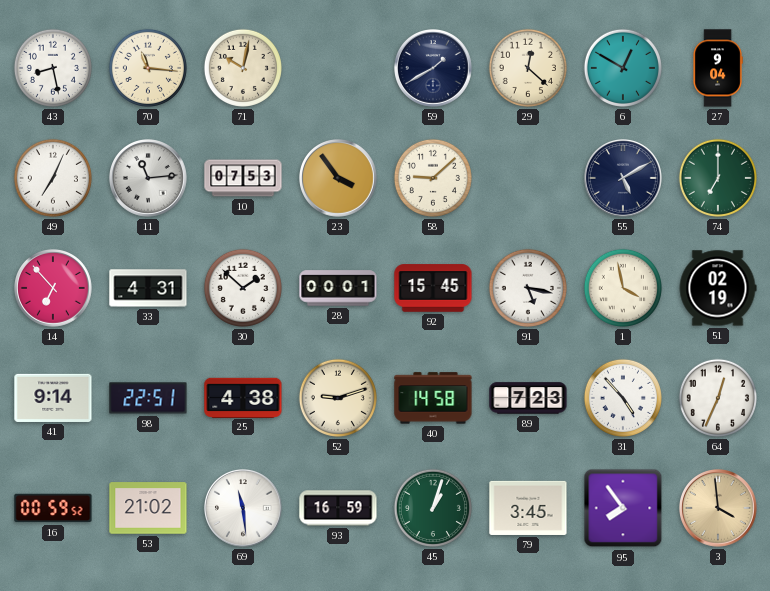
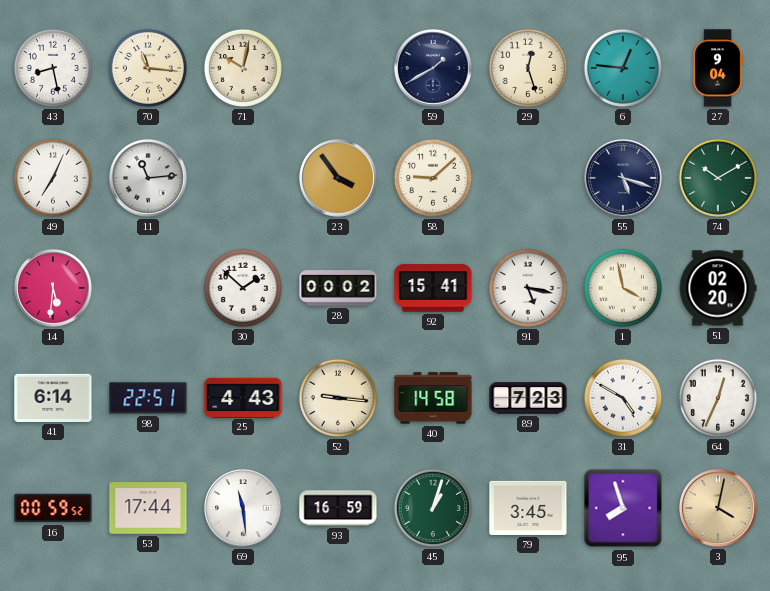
29: 12:22 -> 12:27
6: 12:50 -> 12:46
10: 07:53 -> none
55: 5:10 -> 5:18
74: 7:00 -> 10:10
14: 6:53 -> 5:31
33: 4:31 -> none
28: 00:01 -> 00:02
92: 15:45 -> 15:41
51: 02:19 -> 02:20
41: 9:14 -> 6:14
25: 4:38 -> 4:43
52: 9:12 -> 9:16
31: 4:53 -> 4:50
53: 21:02 -> 17:44
95: 7:54 -> 7:57
3: 3:59 -> 4:02
